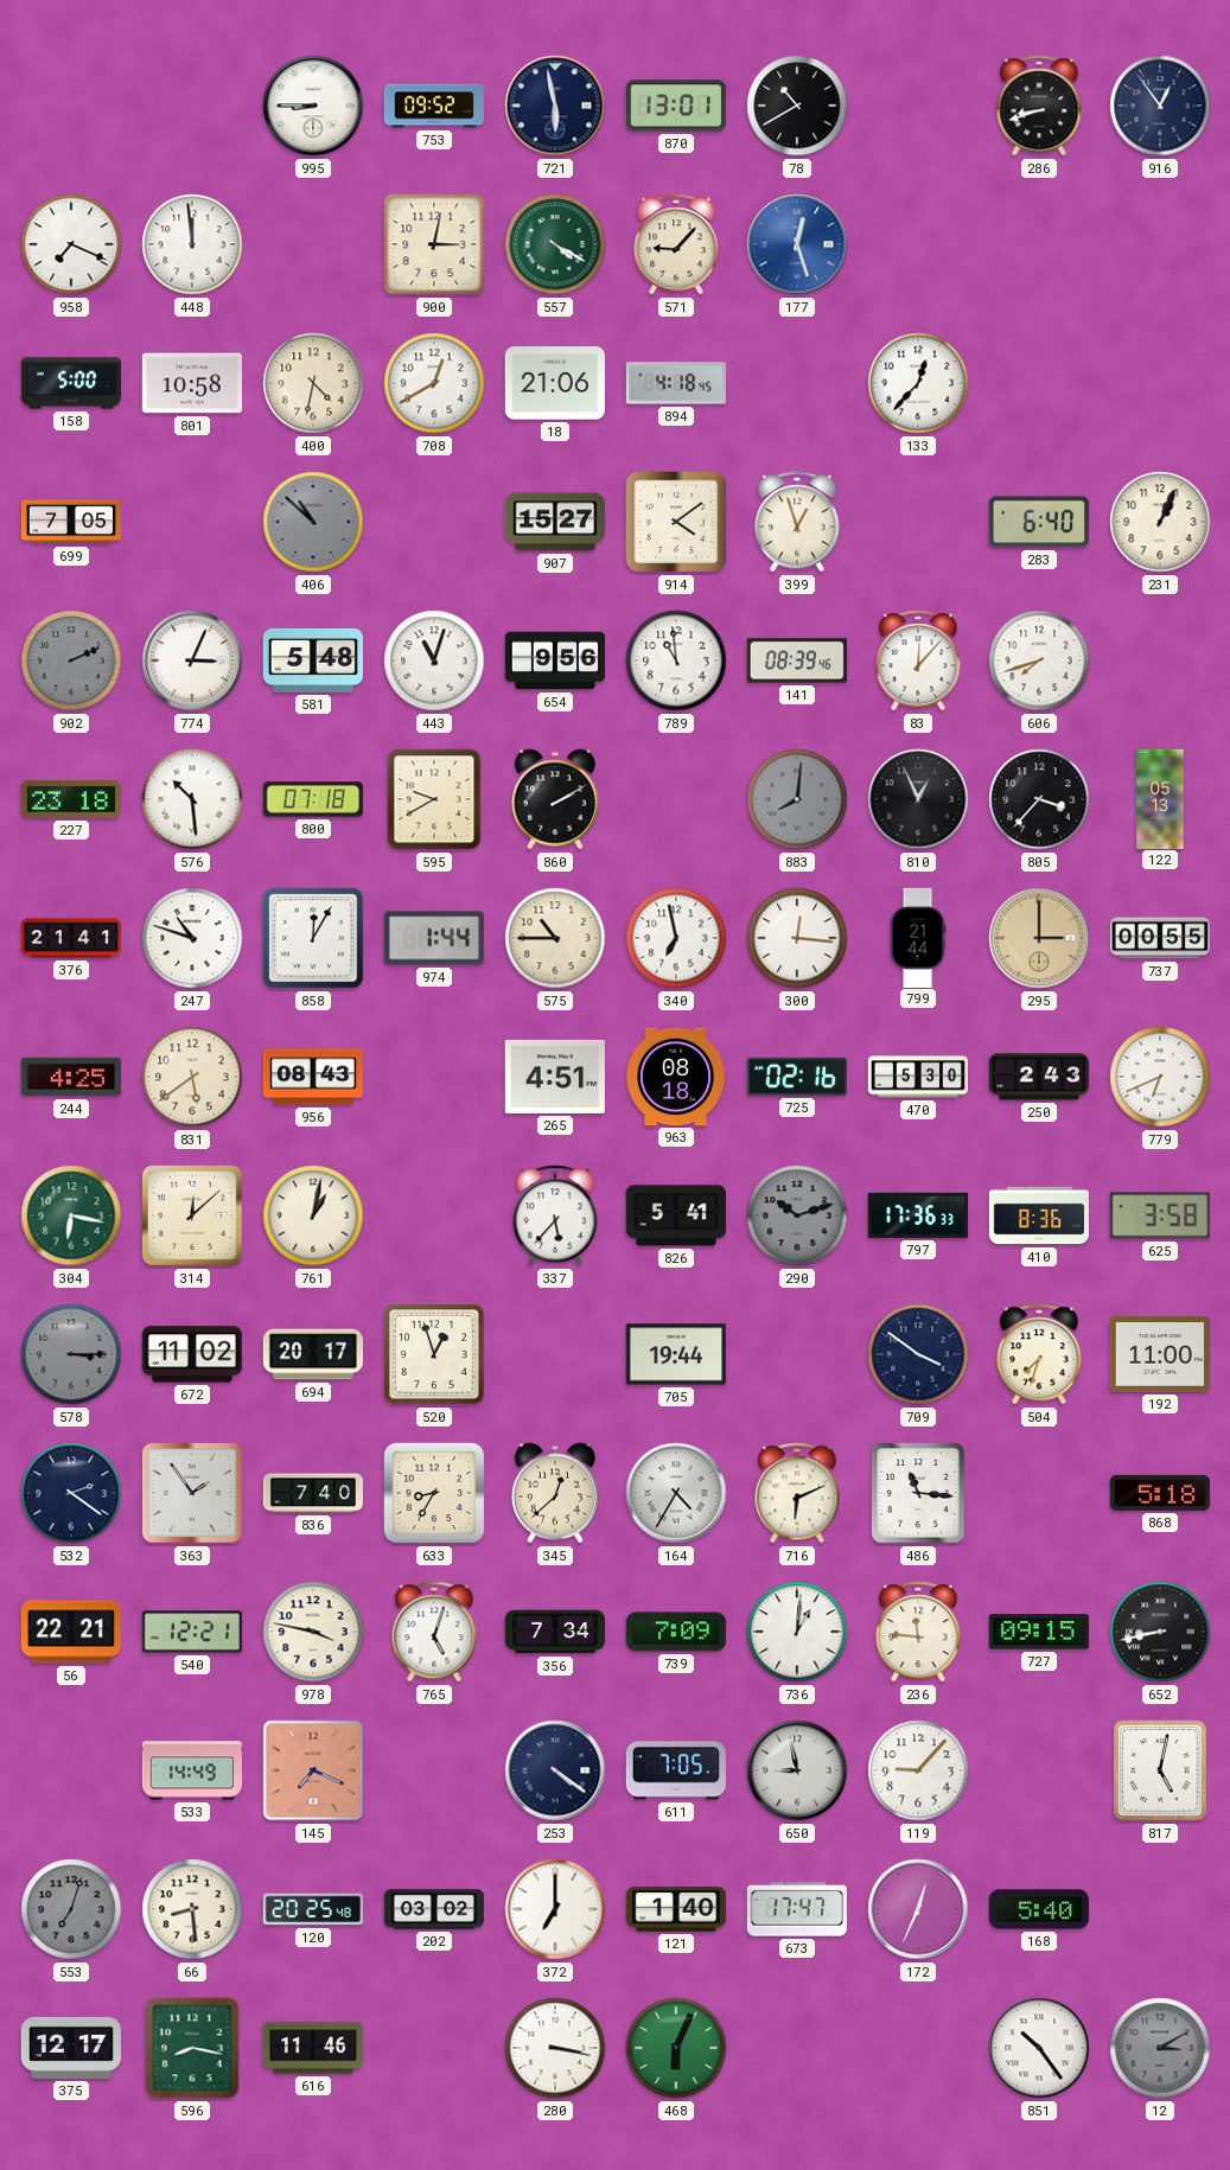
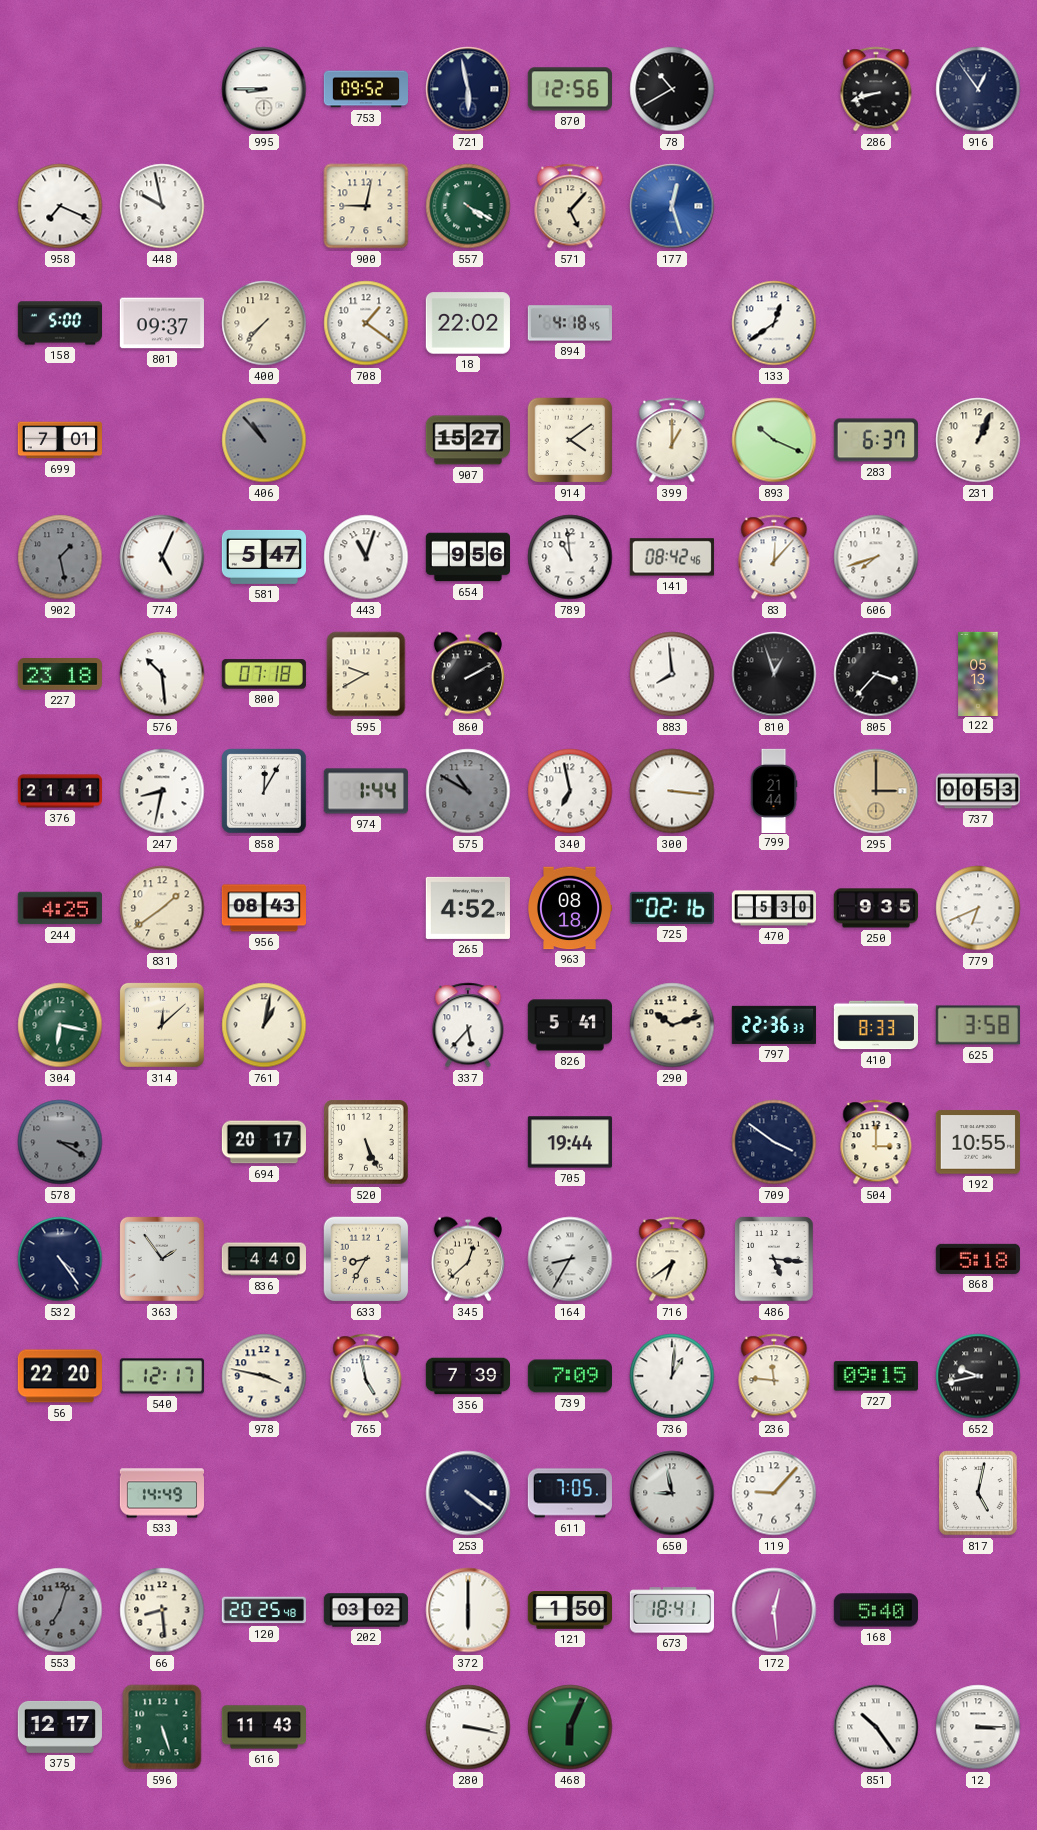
870: 13:01 -> 12:56
448: 11:59 -> 9:58
900: 3:02 -> 9:02
571: 9:07 -> 5:07
801: 10:58 -> 09:37
400: 4:32 -> 7:37
708: 12:40 -> 1:21
18: 21:06 -> 22:02
133: 12:37 -> 12:39
699: 7:05 -> 7:01
406: 10:52 -> 10:53
399: 12:57 -> 1:00
893: none -> 10:19
283: 6:40 -> 6:37
902: 2:11 -> 1:28
774: 3:04 -> 5:04
581: 5:48 -> 5:47
141: 08:39 -> 08:42
883: 8:01 -> 7:59
883 dial: grey -> white
810: 12:56 -> 12:57
247: 10:48 -> 8:32
575: 10:45 -> 10:50
575 dial: cream -> grey
300: 12:16 -> 3:16
737: 00:55 -> 00:53
831: 5:39 -> 1:39
265: 4:51 -> 4:52
250: 2:43 -> 9:35
290 dial: grey -> cream
797: 17:36 -> 22:36
410: 8:36 -> 8:33
578: 3:15 -> 3:20
672: 11:02 -> none
520: 12:57 -> 5:26
504: 7:33 -> 3:00
192: 11:00 -> 10:55
532: 2:21 -> 4:24
836: 7:40 -> 4:40
164: 4:35 -> 8:35
716: 6:11 -> 6:39
486: 11:16 -> 5:16
56: 22:21 -> 22:20
540: 12:21 -> 12:17
765: 5:03 -> 4:58
356: 7:34 -> 7:39
652: 8:43 -> 9:43
145: 7:19 -> none
372: 7:00 -> 6:00
121: 1:40 -> 1:50
673: 17:47 -> 18:41
172: 12:34 -> 12:29
596: 8:17 -> 5:27
616: 11:46 -> 11:43
12: 3:10 -> 3:15
12 dial: grey -> white
